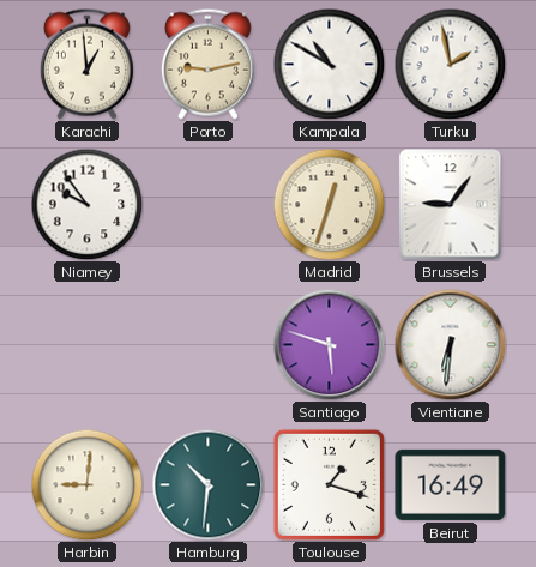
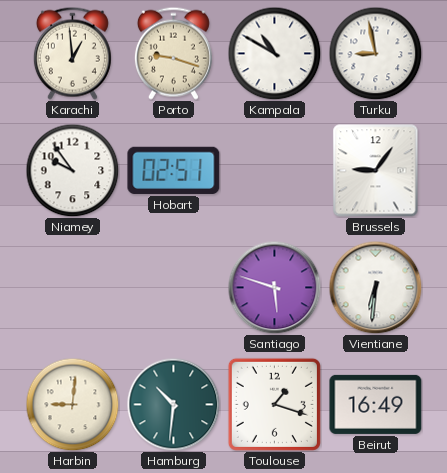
Porto: 9:13 -> 9:18
Turku: 1:58 -> 8:58
Hobart: none -> 02:51
Madrid: 12:33 -> none
